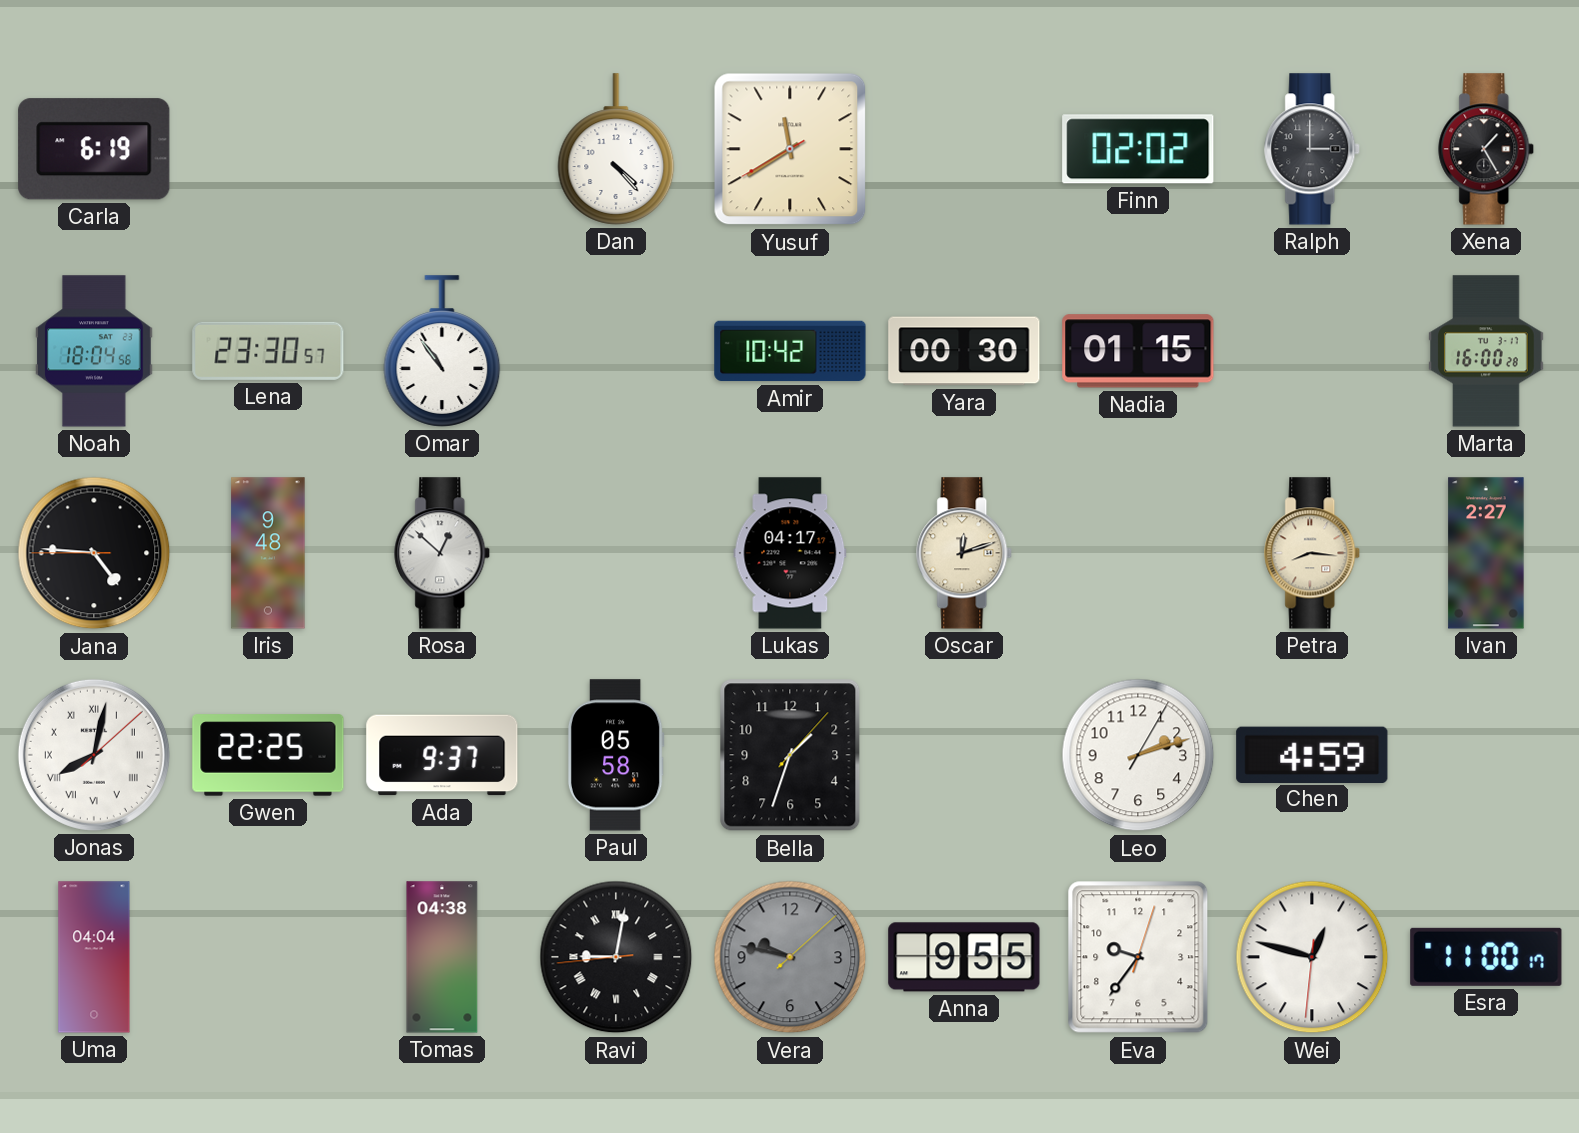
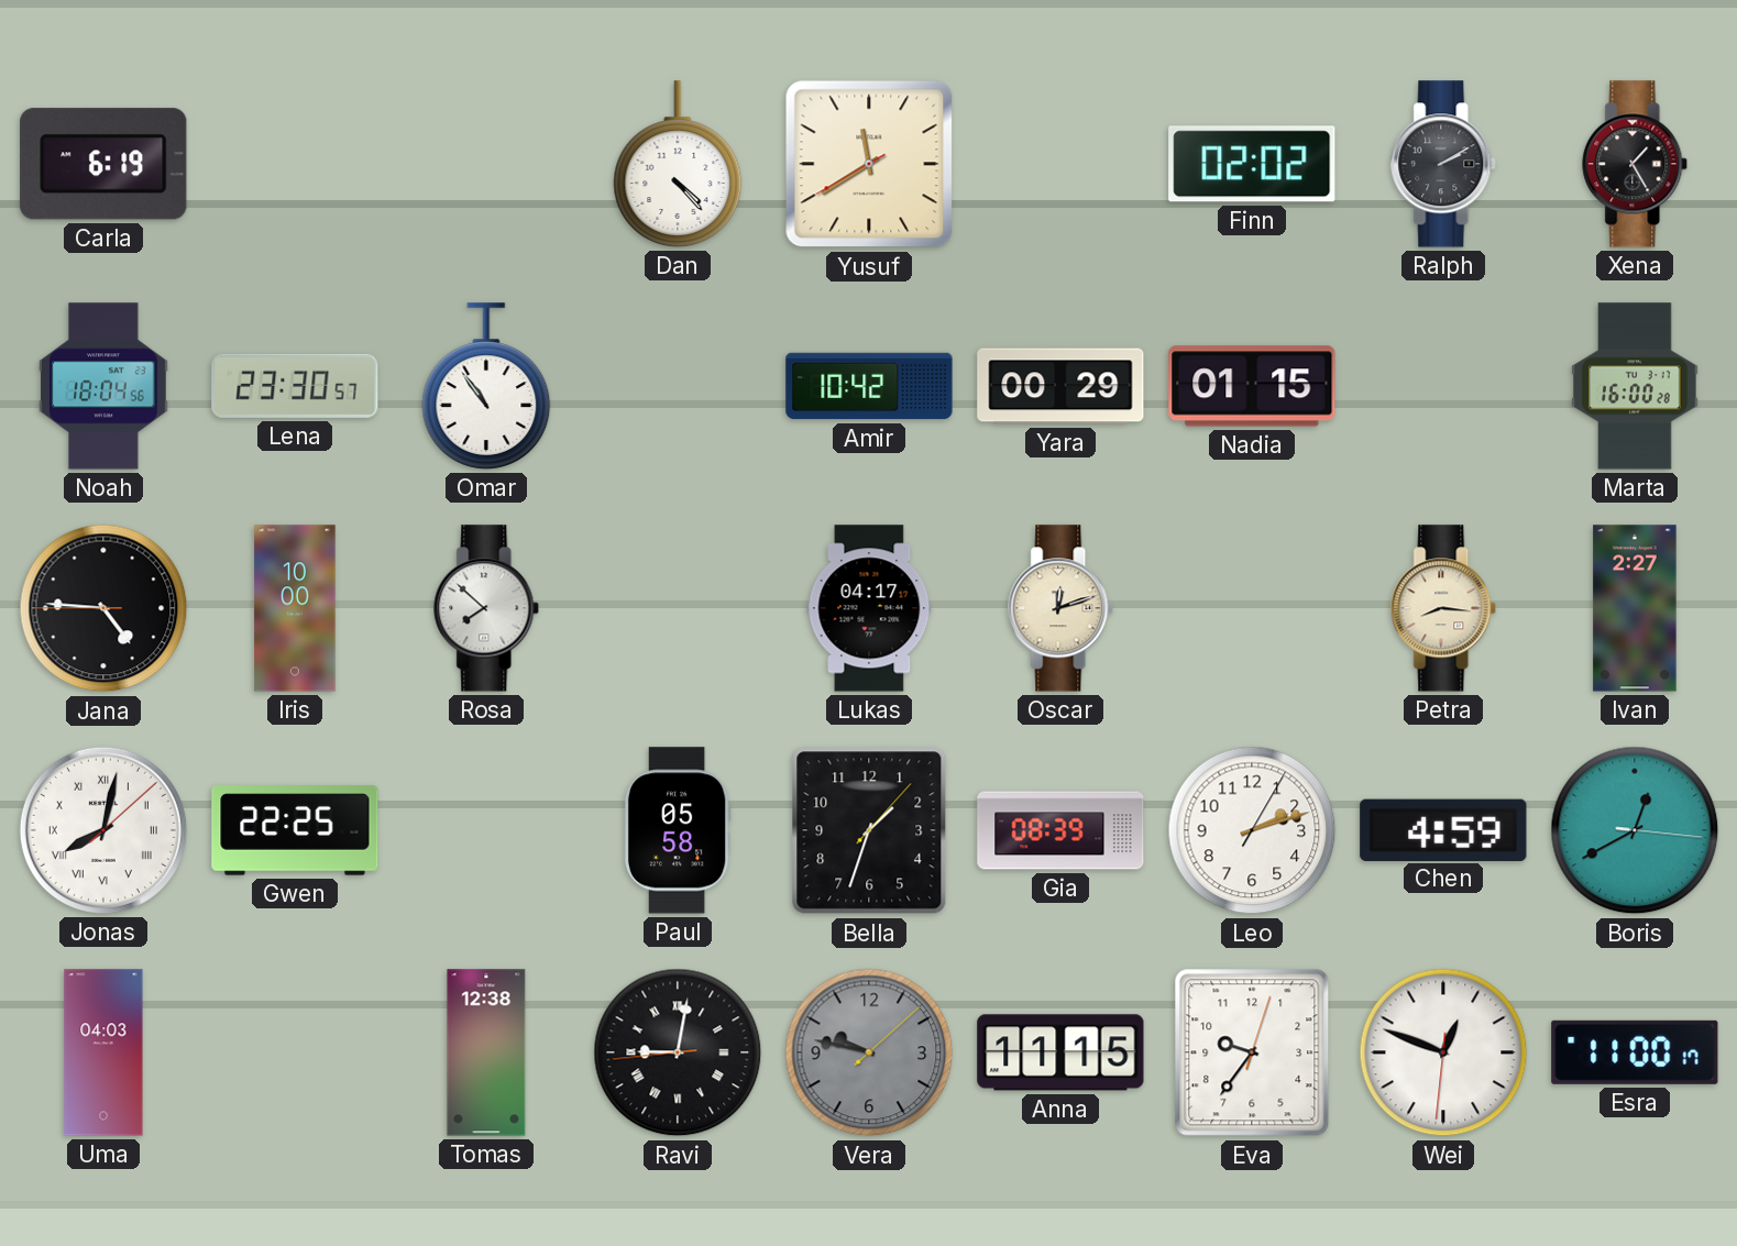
Ralph: 3:00 -> 2:10
Yara: 00:30 -> 00:29
Iris: 9:48 -> 10:00
Rosa: 12:52 -> 7:52
Ada: 9:37 -> none
Gia: none -> 08:39
Boris: none -> 12:40
Uma: 04:04 -> 04:03
Tomas: 04:38 -> 12:38
Anna: 9:55 -> 11:15
Wei: 12:47 -> 12:48
